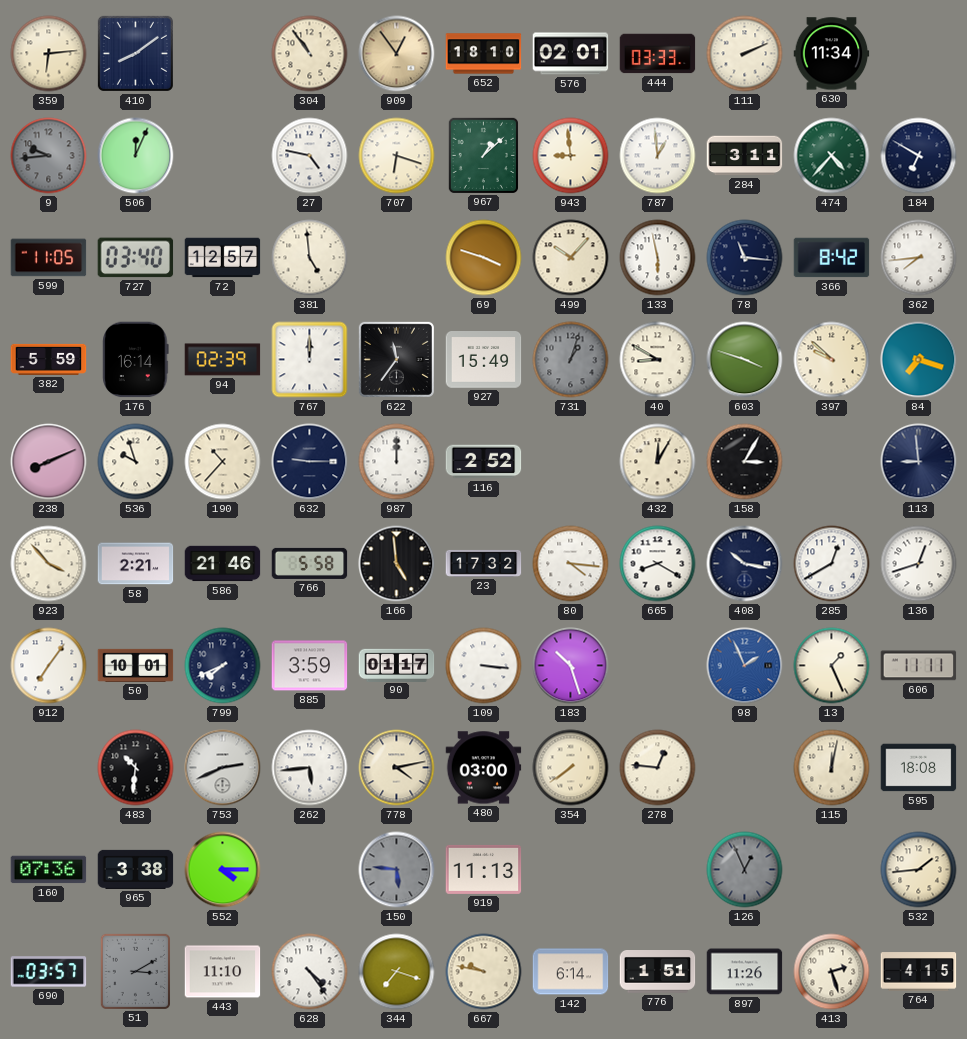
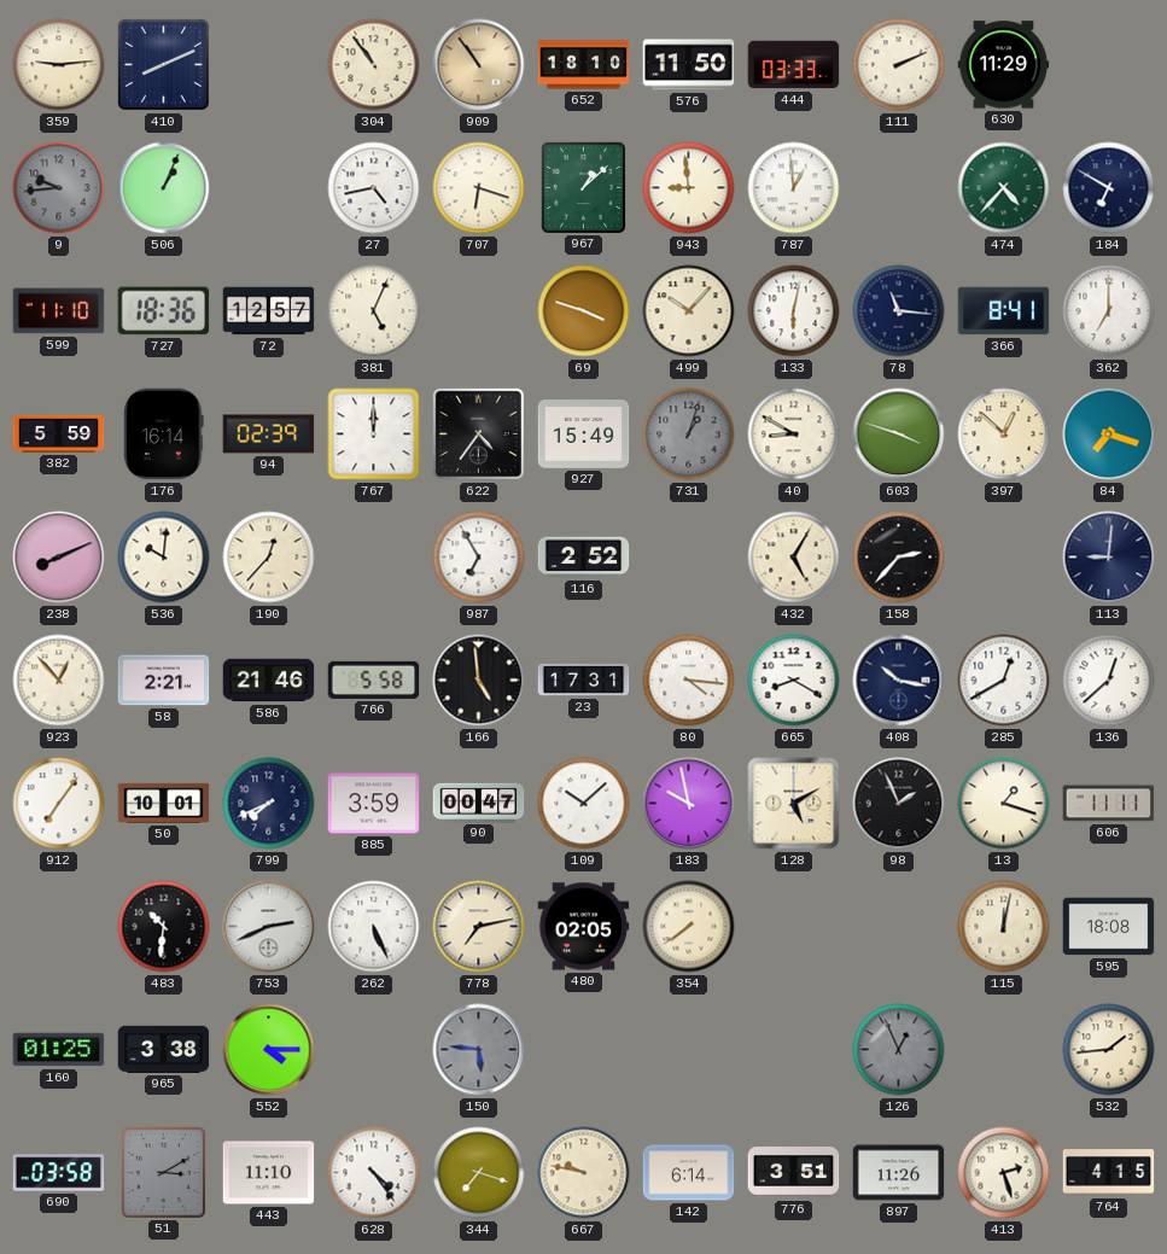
359: 6:14 -> 9:14
410: 8:09 -> 8:11
909: 12:54 -> 10:54
576: 02:01 -> 11:50
630: 11:34 -> 11:29
506: 12:04 -> 1:04
27: 4:47 -> 4:43
284: 3:11 -> none
599: 11:05 -> 11:10
727: 03:40 -> 18:36
381: 4:59 -> 5:04
133: 5:58 -> 6:02
366: 8:42 -> 8:41
362: 7:44 -> 7:00
622: 11:36 -> 4:36
397: 9:52 -> 12:52
536: 9:57 -> 10:01
190: 10:37 -> 12:37
632: 9:15 -> none
987: 12:00 -> 6:55
432: 12:05 -> 5:05
158: 3:05 -> 2:37
113: 8:59 -> 9:01
923: 3:53 -> 12:53
23: 17:32 -> 17:31
136: 12:42 -> 12:38
90: 01:17 -> 00:47
109: 3:16 -> 10:08
183: 10:27 -> 9:58
128: none -> 5:10
98 dial: blue -> black
13: 1:26 -> 1:18
262: 5:44 -> 5:26
778: 4:13 -> 7:13
480: 03:00 -> 02:05
278: 12:46 -> none
160: 07:36 -> 01:25
919: 11:13 -> none
690: 03:57 -> 03:58
776: 1:51 -> 3:51
